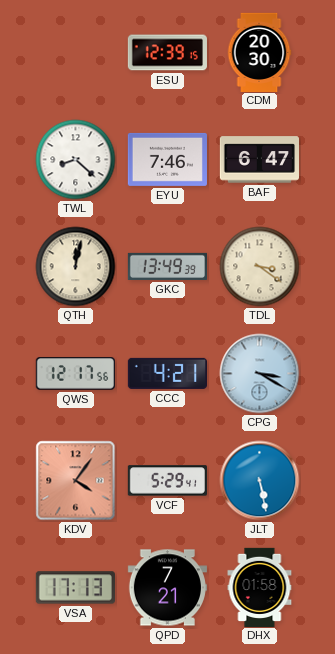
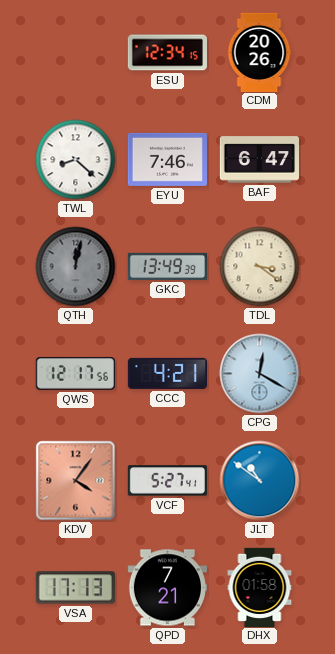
ESU: 12:39 -> 12:34
CDM: 20:30 -> 20:26
QTH dial: cream -> grey
CPG: 3:20 -> 12:20
VCF: 5:29 -> 5:27
JLT: 5:28 -> 10:51
